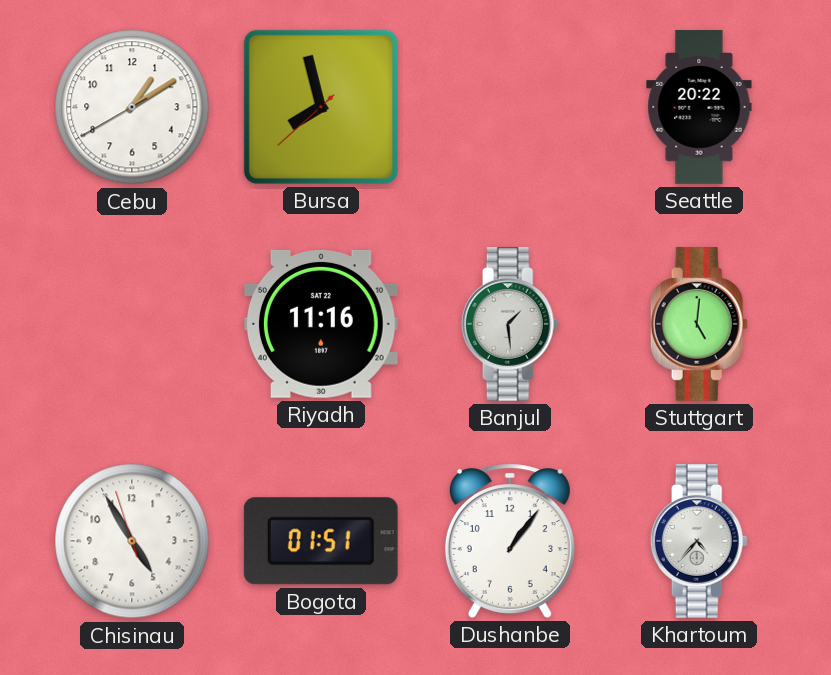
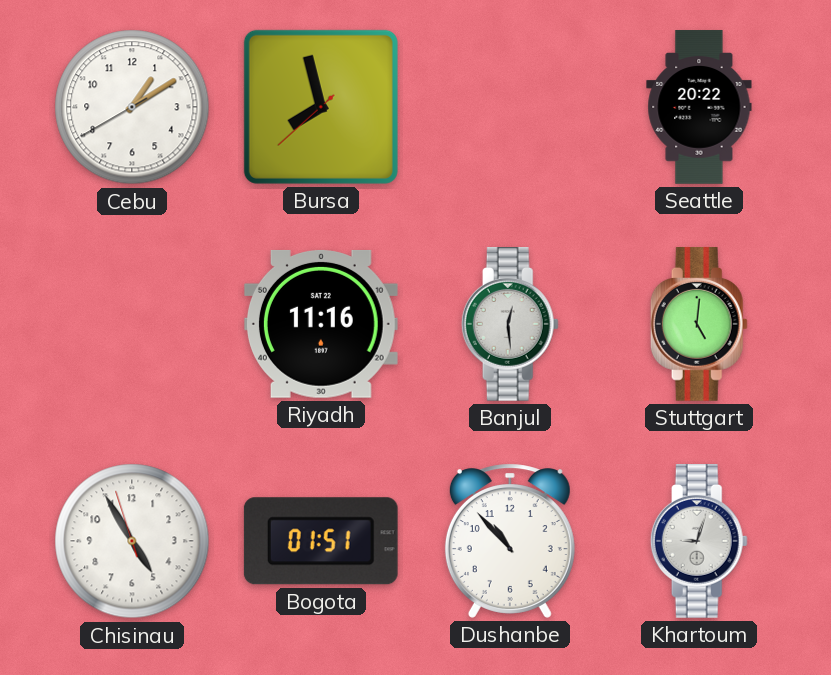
Banjul: 1:29 -> 12:29
Dushanbe: 1:06 -> 10:53
Khartoum: 4:37 -> 9:03
